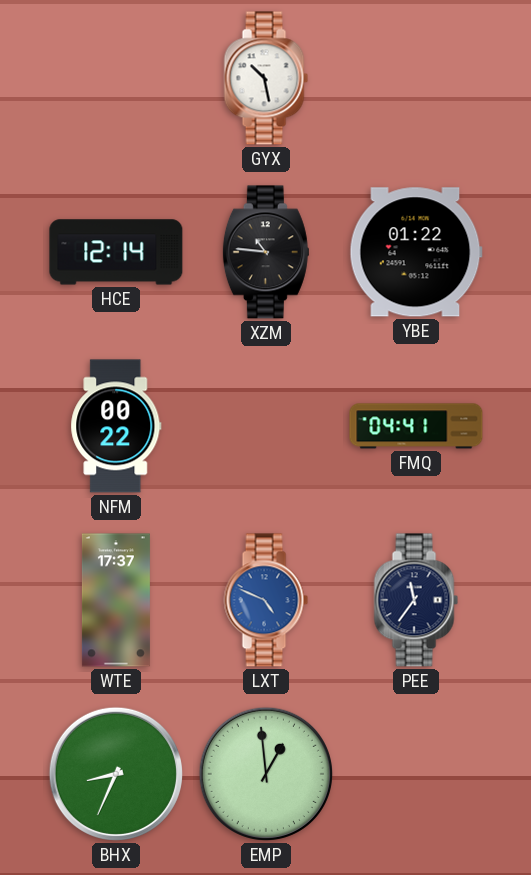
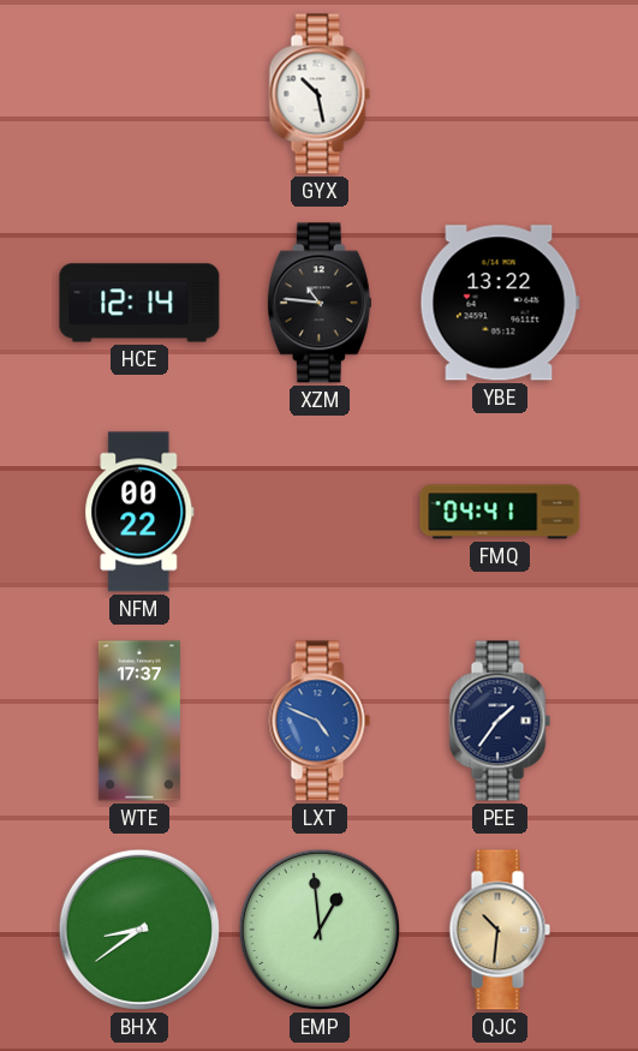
YBE: 01:22 -> 13:22
PEE: 11:36 -> 1:36
BHX: 8:34 -> 8:39
QJC: none -> 10:31
